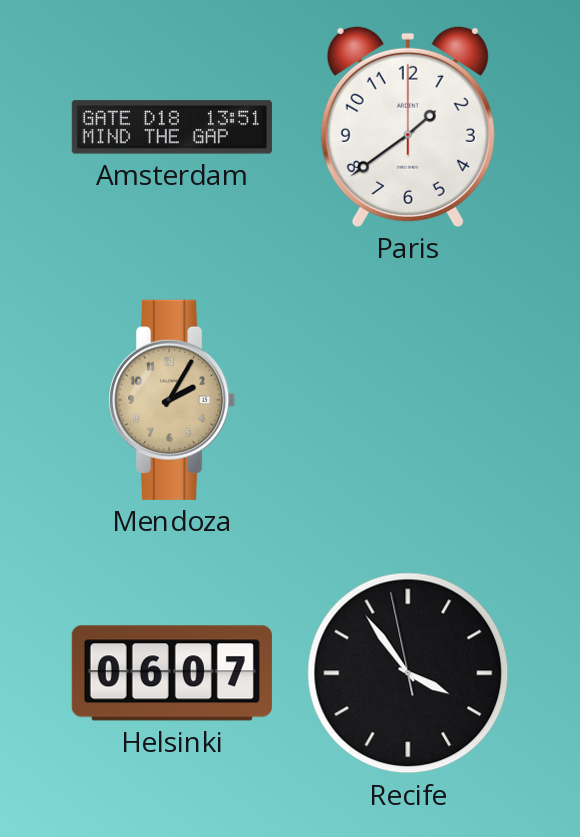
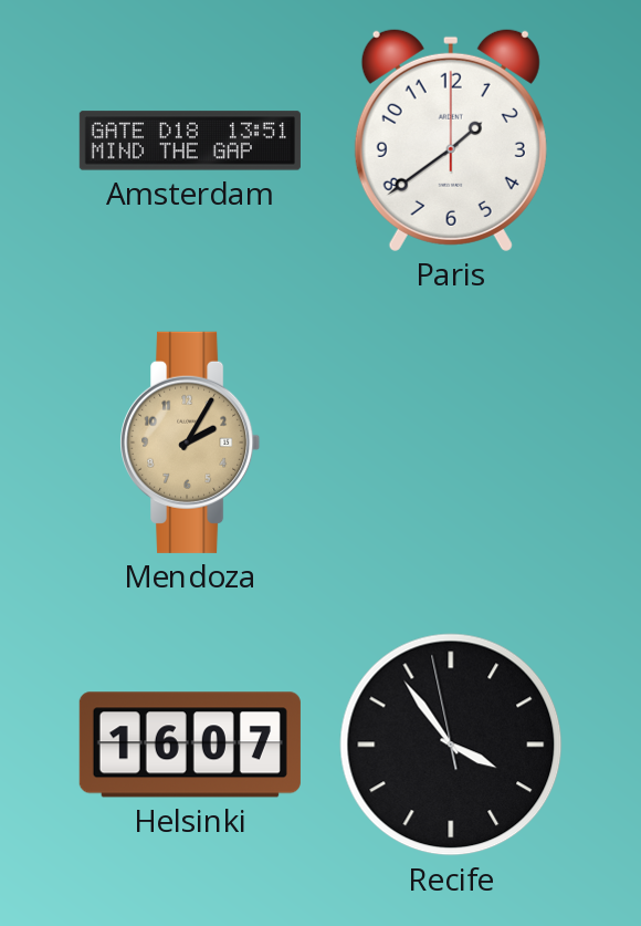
Helsinki: 06:07 -> 16:07
